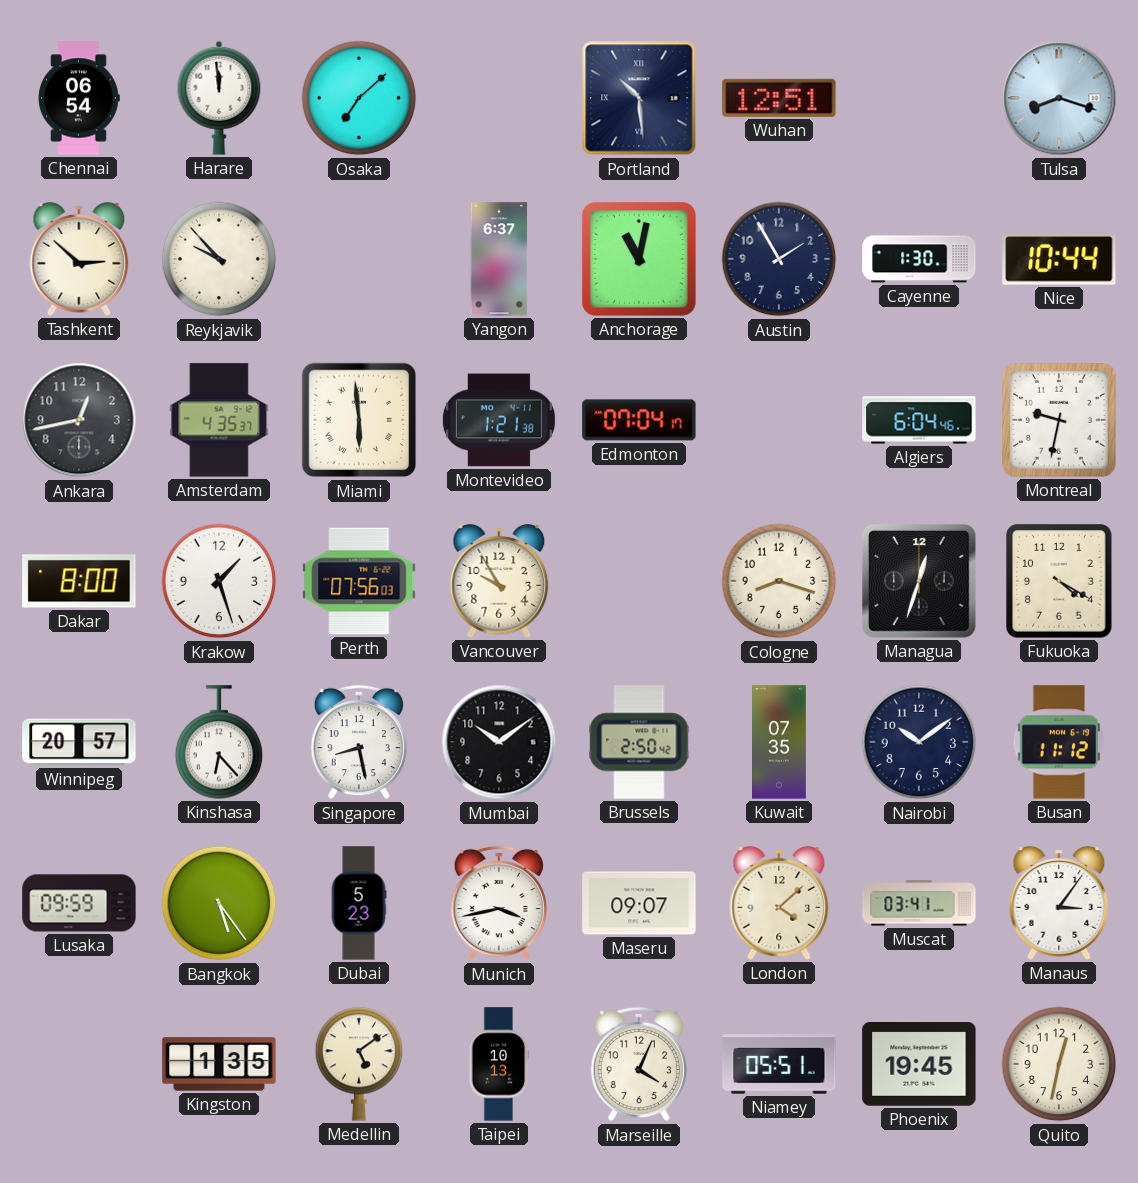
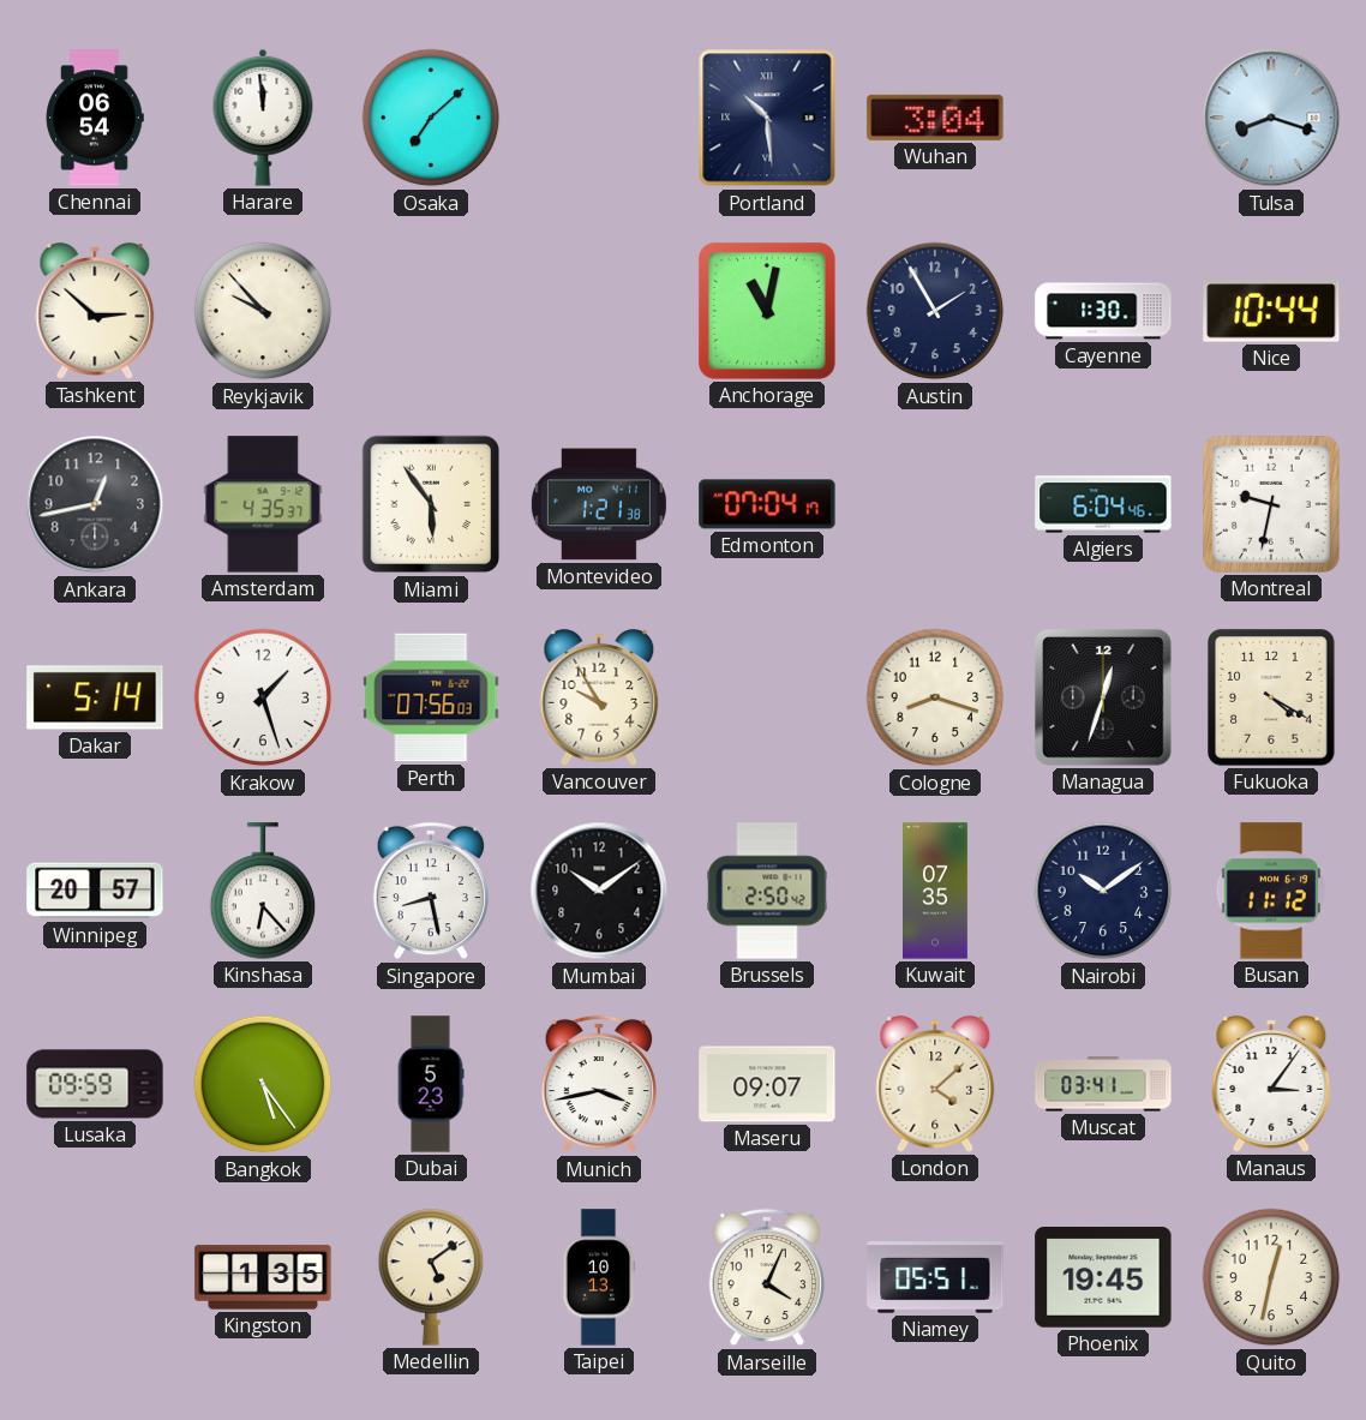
Wuhan: 12:51 -> 3:04
Yangon: 6:37 -> none
Miami: 5:59 -> 5:54
Dakar: 8:00 -> 5:14
